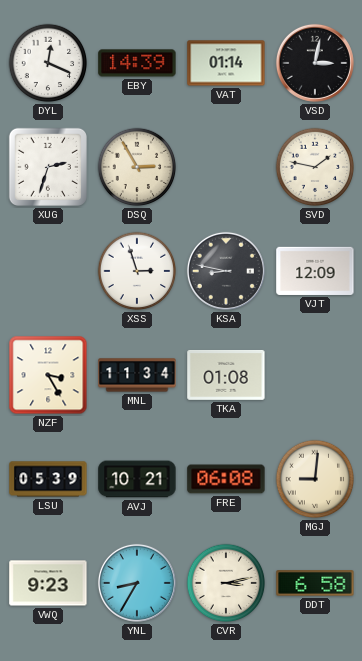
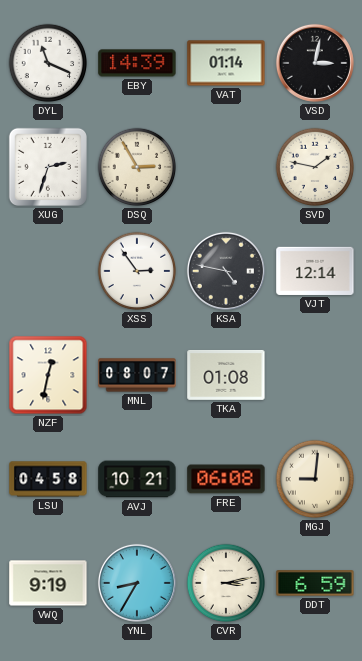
DYL: 12:19 -> 11:19
XSS: 2:57 -> 2:54
KSA: 8:47 -> 4:47
VJT: 12:09 -> 12:14
NZF: 3:25 -> 12:32
MNL: 11:34 -> 08:07
LSU: 05:39 -> 04:58
VWQ: 9:23 -> 9:19
DDT: 6:58 -> 6:59
